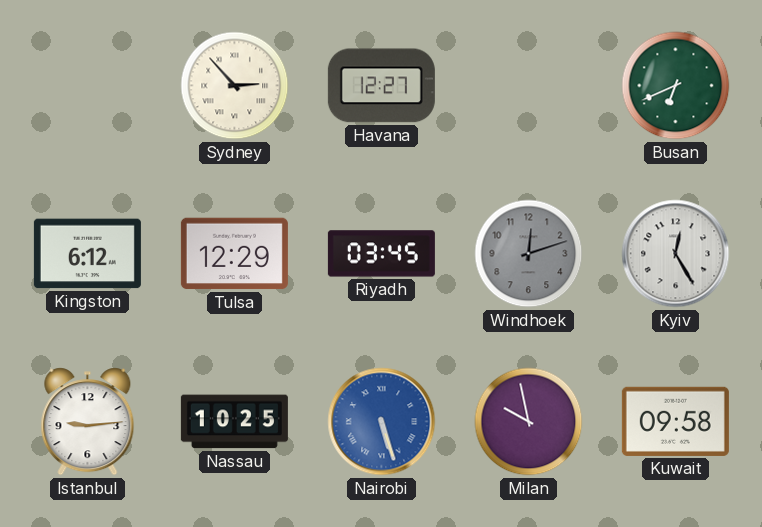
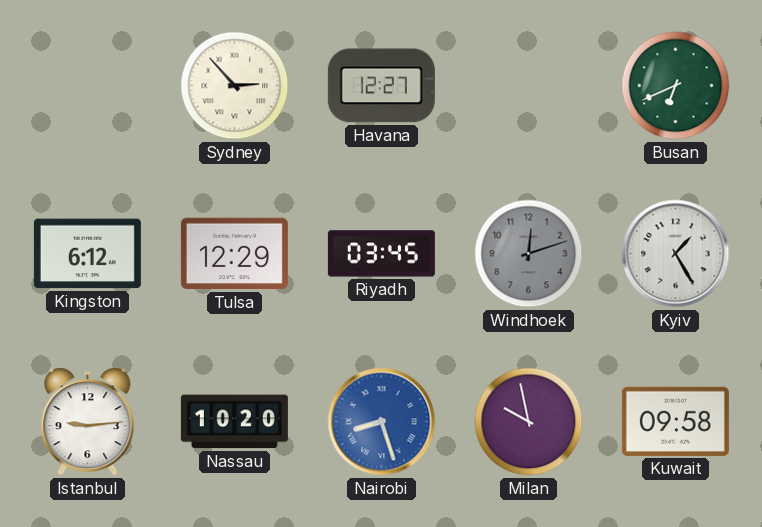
Kyiv: 12:25 -> 1:25
Nassau: 10:25 -> 10:20
Nairobi: 5:27 -> 8:27
